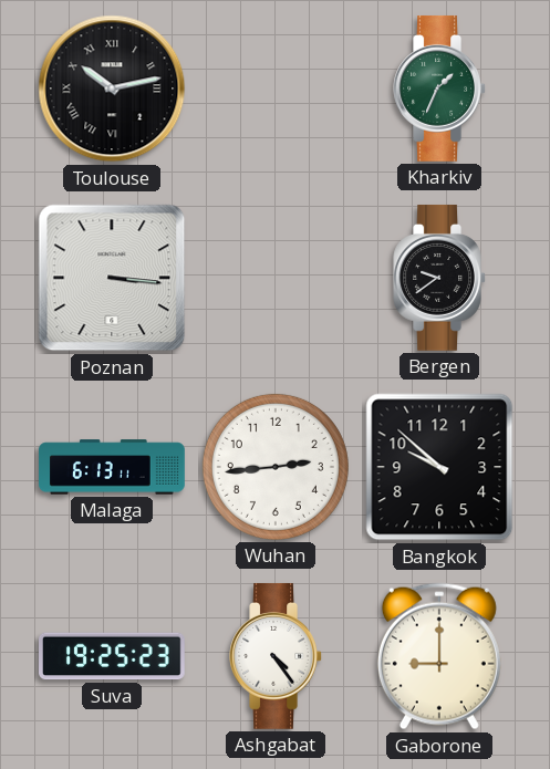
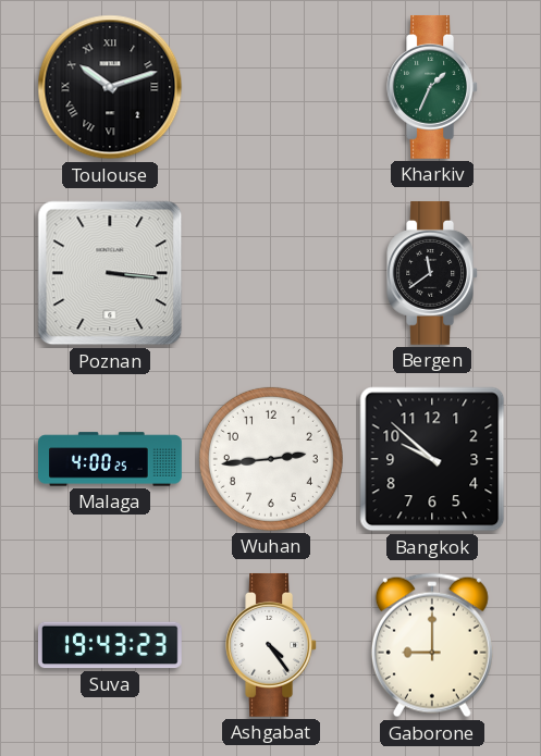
Toulouse: 10:13 -> 10:12
Bergen: 9:39 -> 11:39
Malaga: 6:13 -> 4:00
Suva: 19:25 -> 19:43
